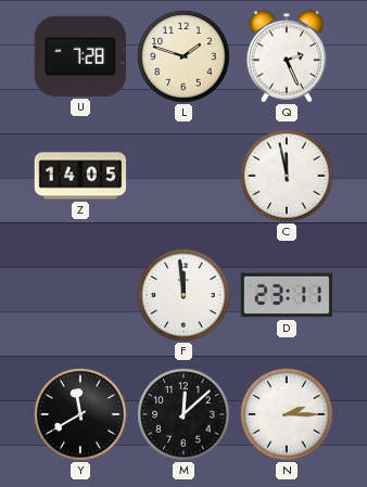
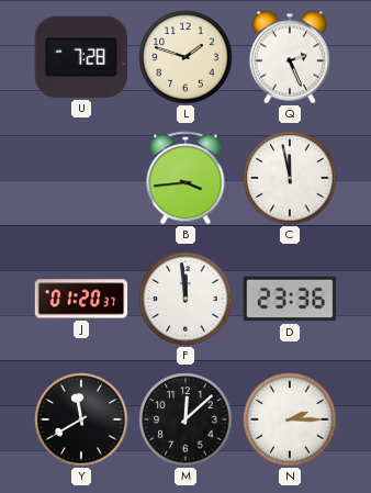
Z: 14:05 -> none
B: none -> 3:44
J: none -> 01:20
D: 23:11 -> 23:36
